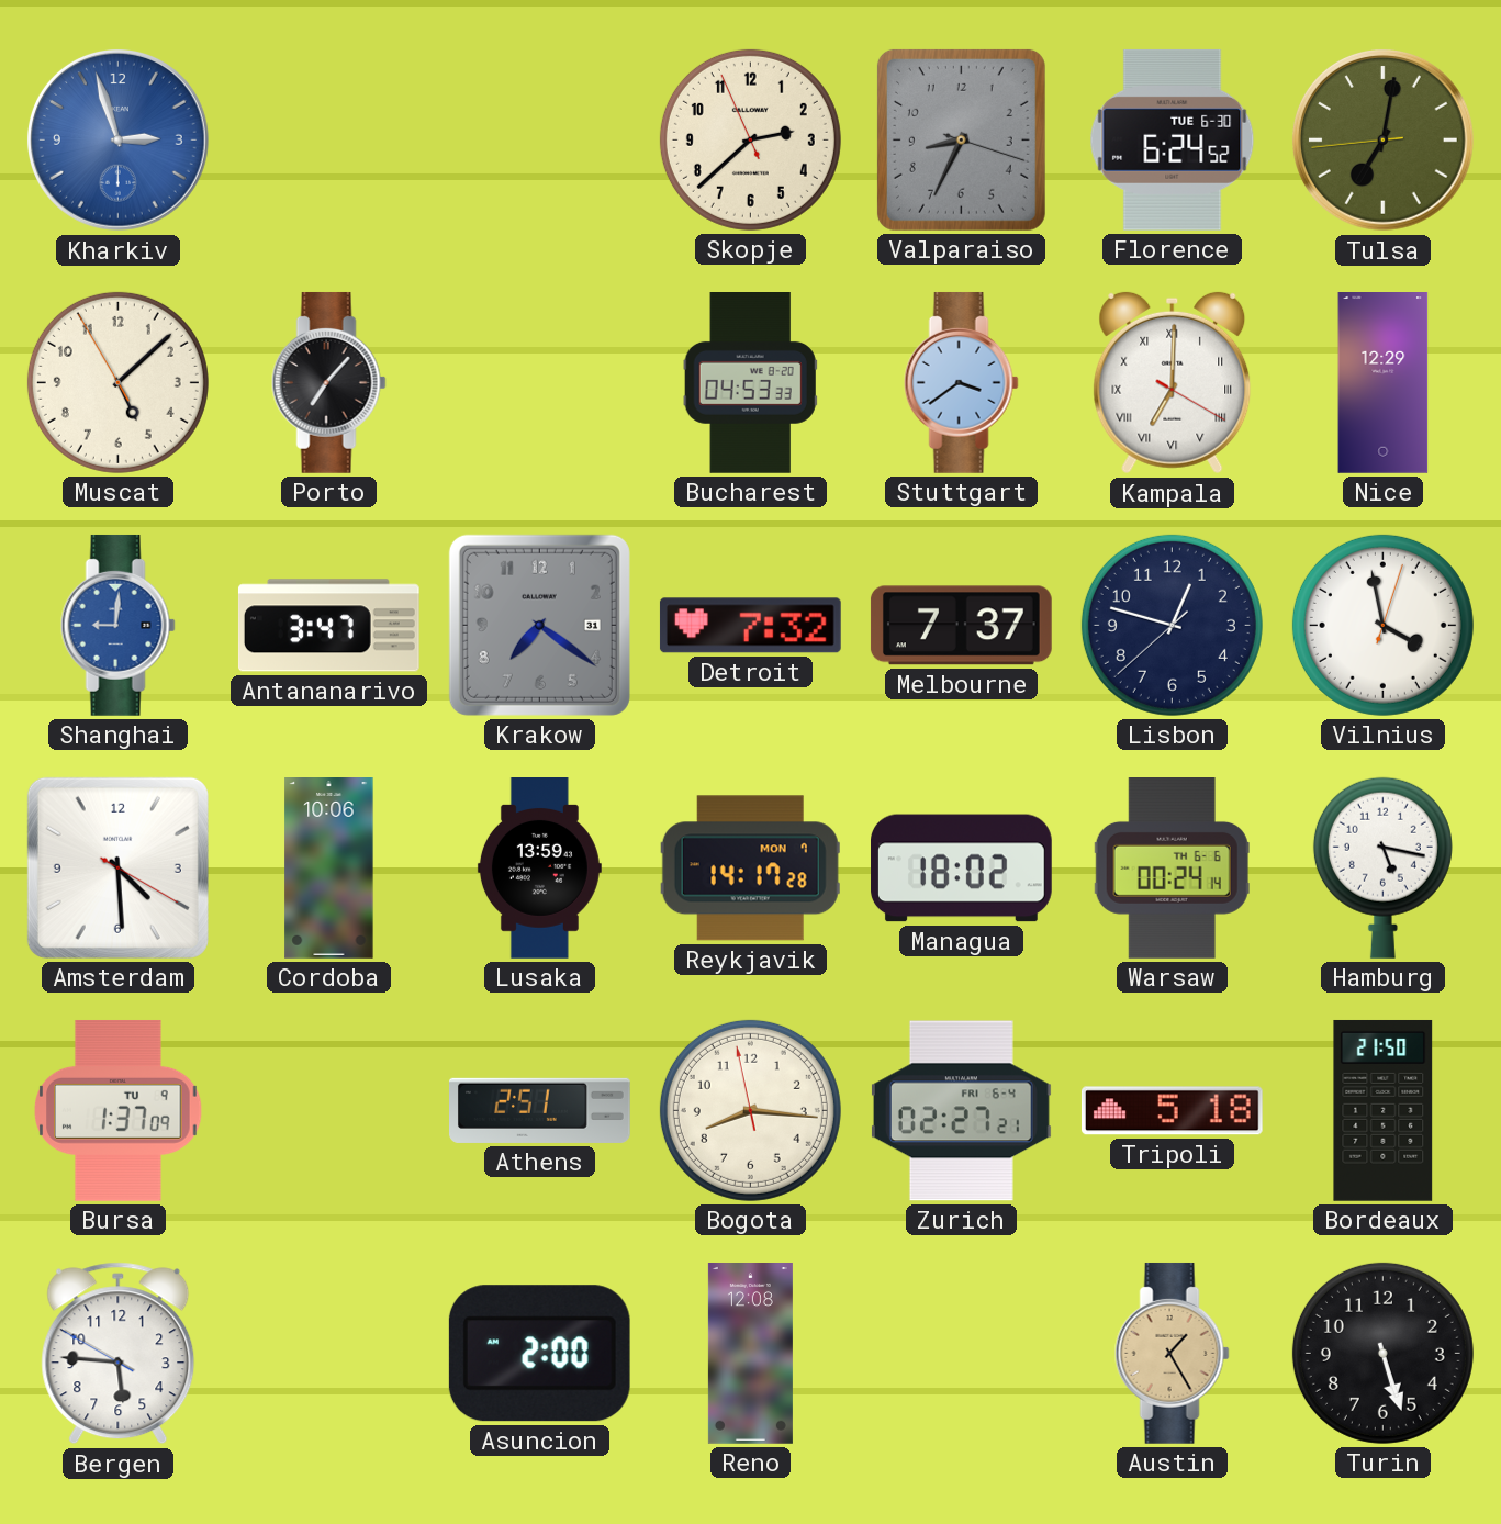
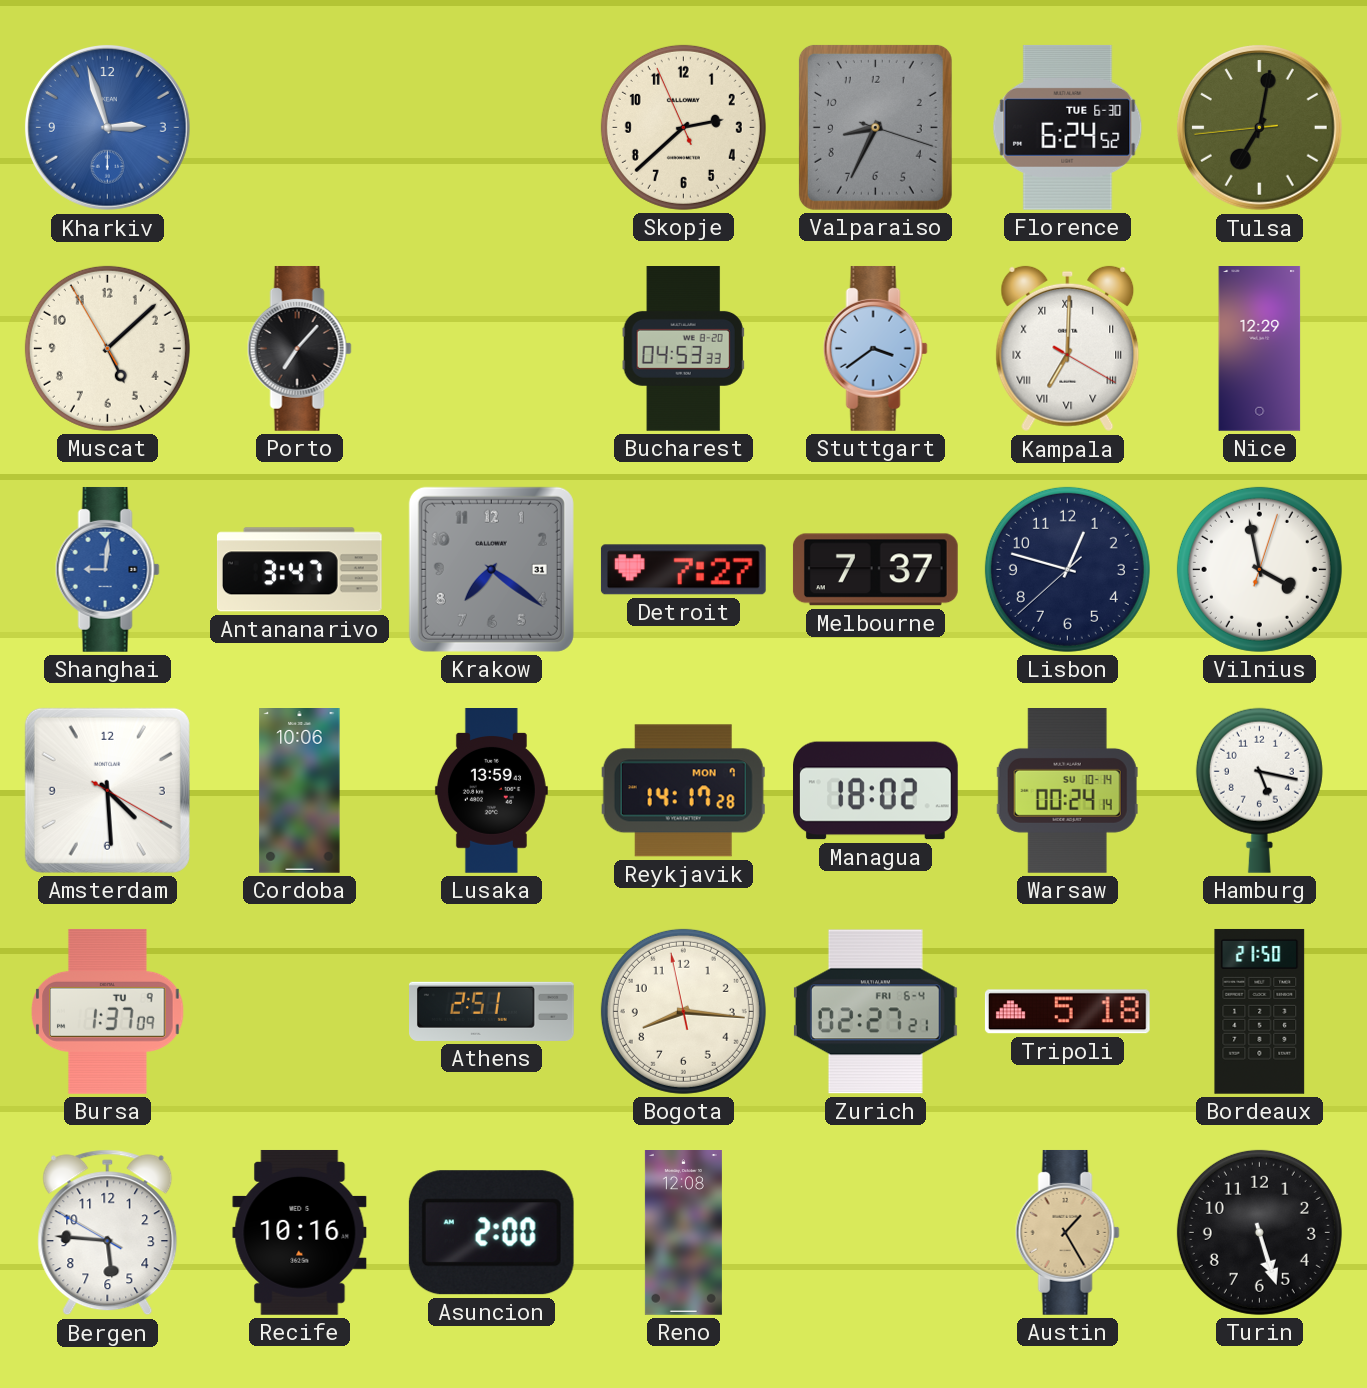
Detroit: 7:32 -> 7:27
Warsaw date: TH 6-6 -> SU 10-14
Recife: none -> 10:16
